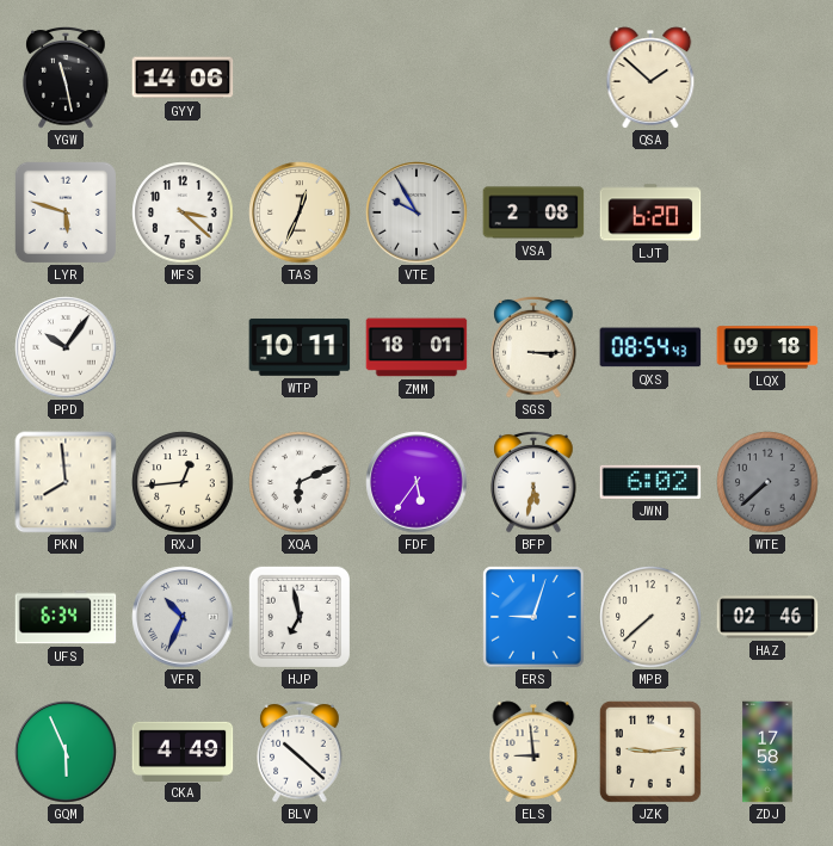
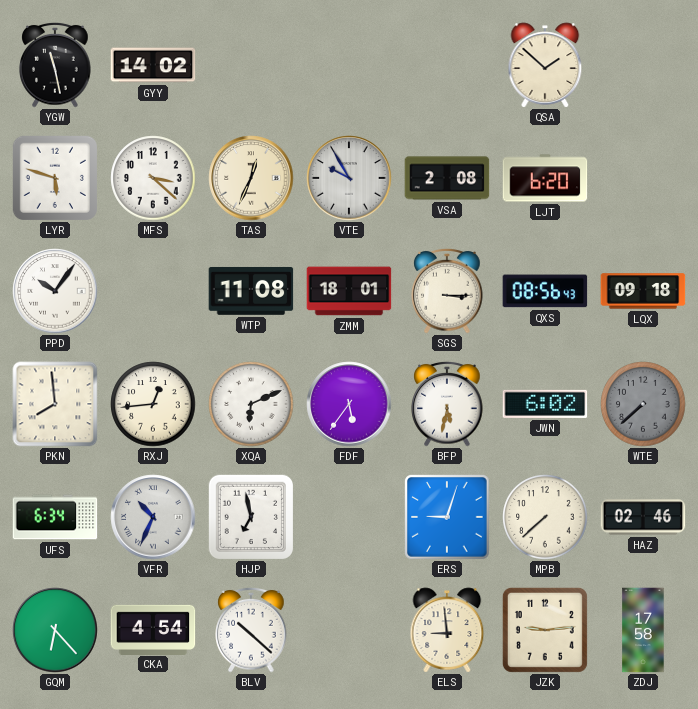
GYY: 14:06 -> 14:02
WTP: 10:11 -> 11:08
QXS: 08:54 -> 08:56
GQM: 5:56 -> 6:23
CKA: 4:49 -> 4:54
